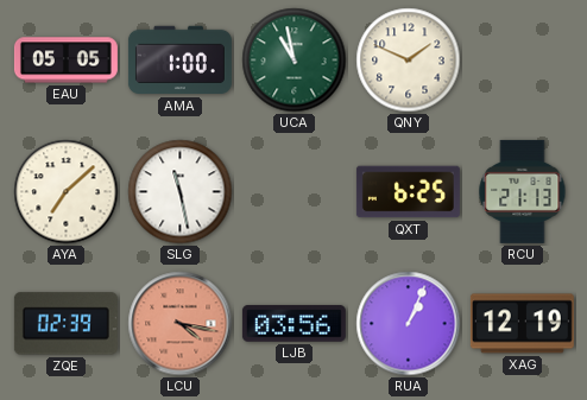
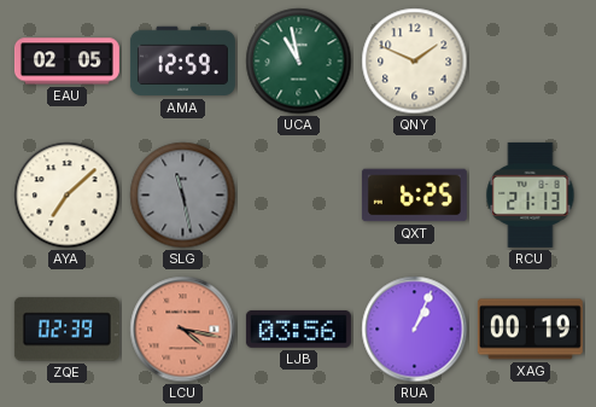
EAU: 05:05 -> 02:05
AMA: 1:00 -> 12:59
SLG dial: white -> grey
XAG: 12:19 -> 00:19
